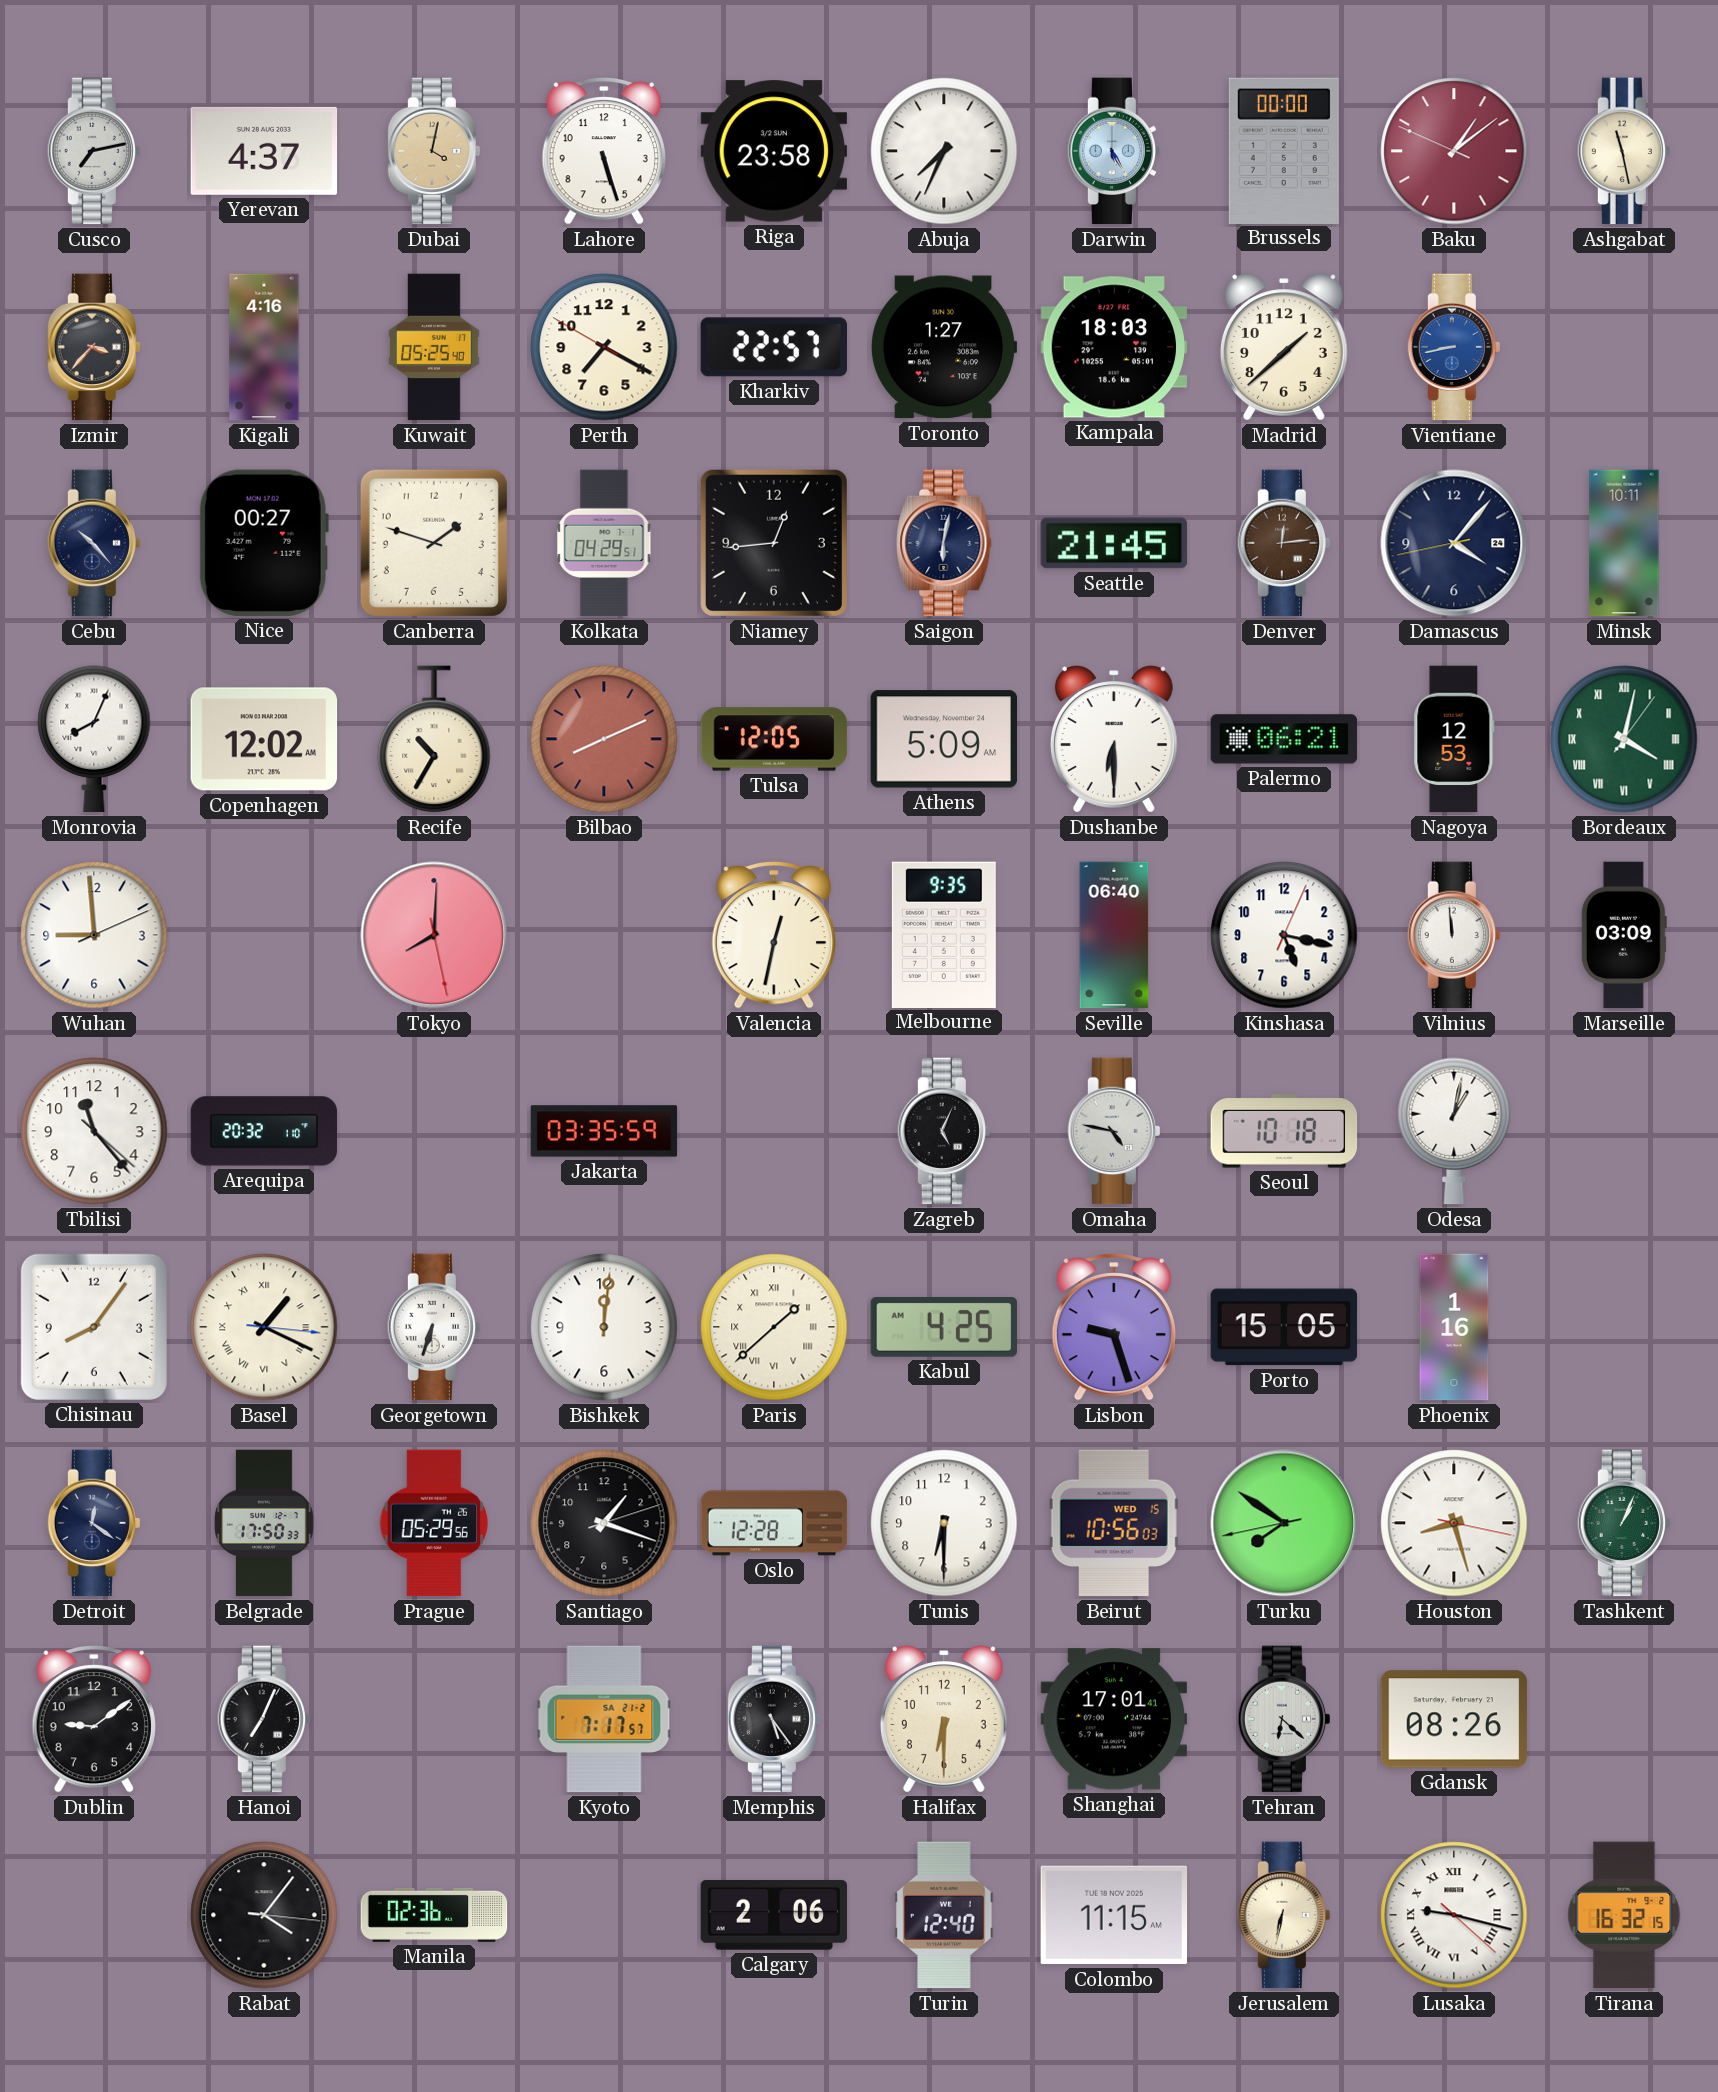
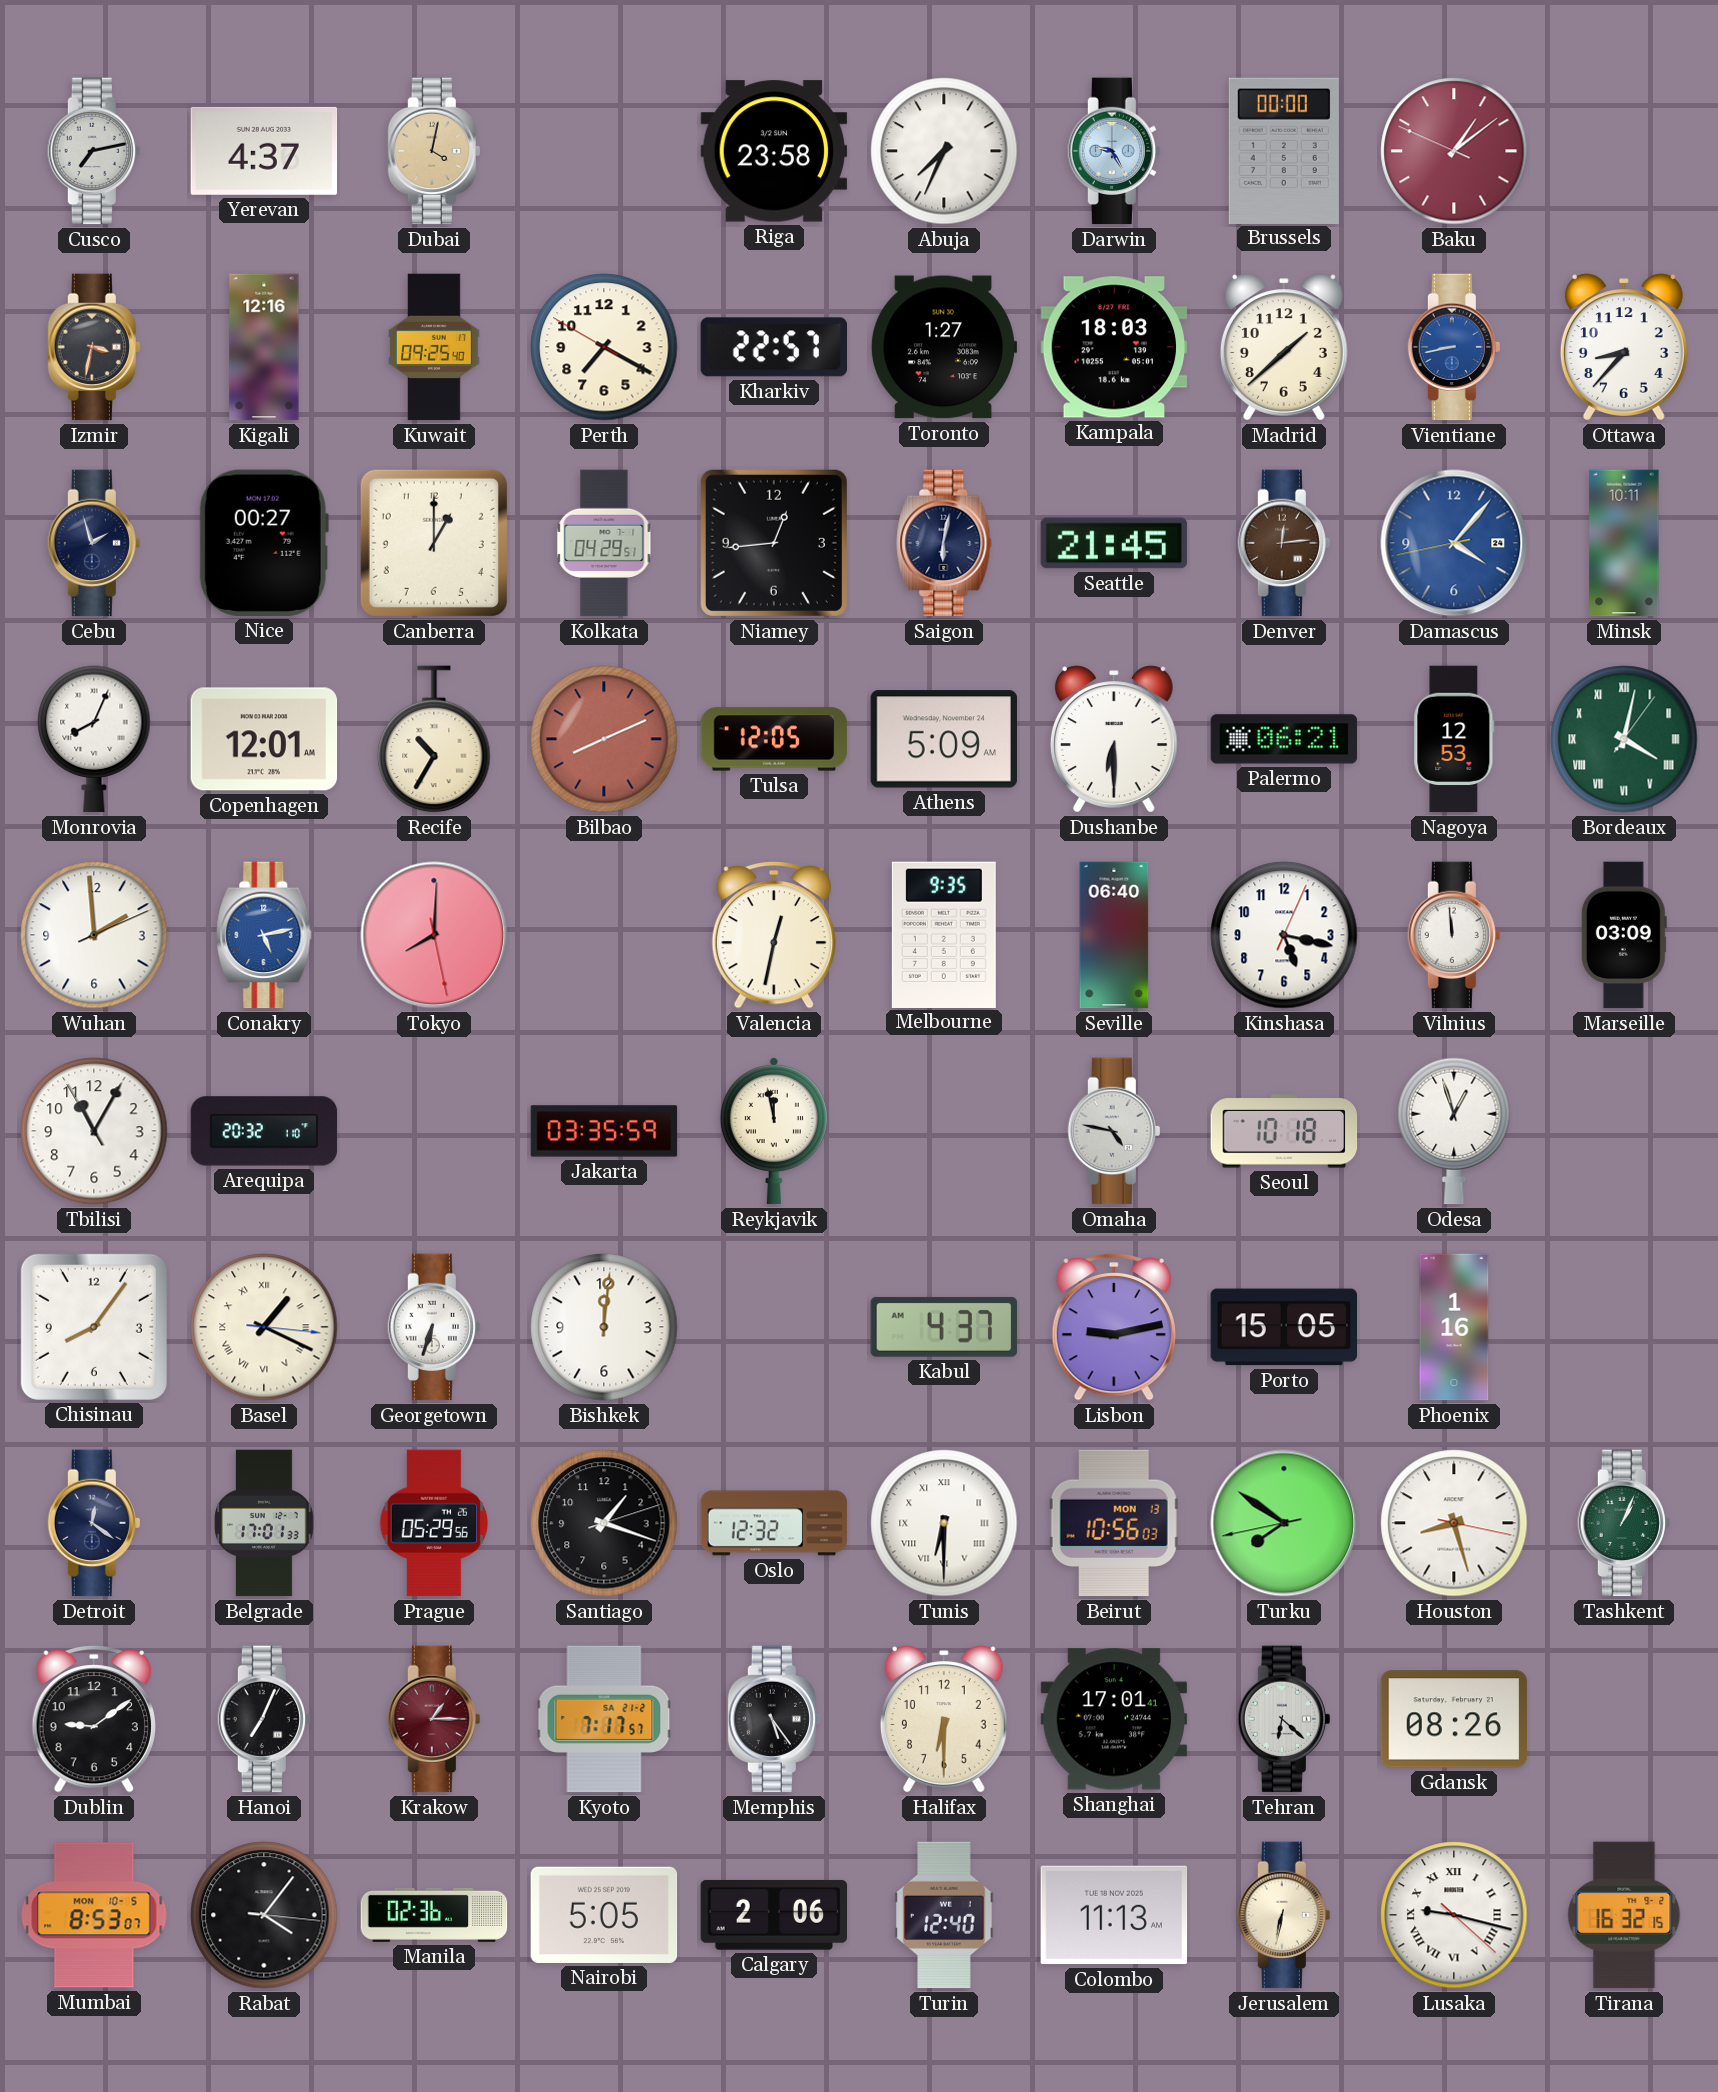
Lahore: 5:27 -> none
Darwin: 5:25 -> 9:25
Ashgabat: 11:28 -> none
Izmir: 3:37 -> 3:32
Kigali: 4:16 -> 12:16
Kuwait: 05:25 -> 09:25
Ottawa: none -> 8:37
Cebu: 10:23 -> 1:57
Canberra: 1:48 -> 1:00
Damascus dial: navy -> blue
Copenhagen: 12:02 -> 12:01
Wuhan: 8:59 -> 1:59
Conakry: none -> 5:13
Tbilisi: 11:23 -> 11:04
Reykjavik: none -> 11:58
Zagreb: 5:04 -> none
Odesa: 1:02 -> 12:57
Paris: 1:38 -> none
Kabul: 4:25 -> 4:37
Lisbon: 9:27 -> 9:13
Belgrade: 17:50 -> 17:01
Oslo: 12:28 -> 12:32
Tunis numerals: Arabic -> Roman
Beirut date: WED 15 -> MON 13
Krakow: none -> 1:15
Mumbai: none -> 8:53
Nairobi: none -> 5:05
Colombo: 11:15 -> 11:13
